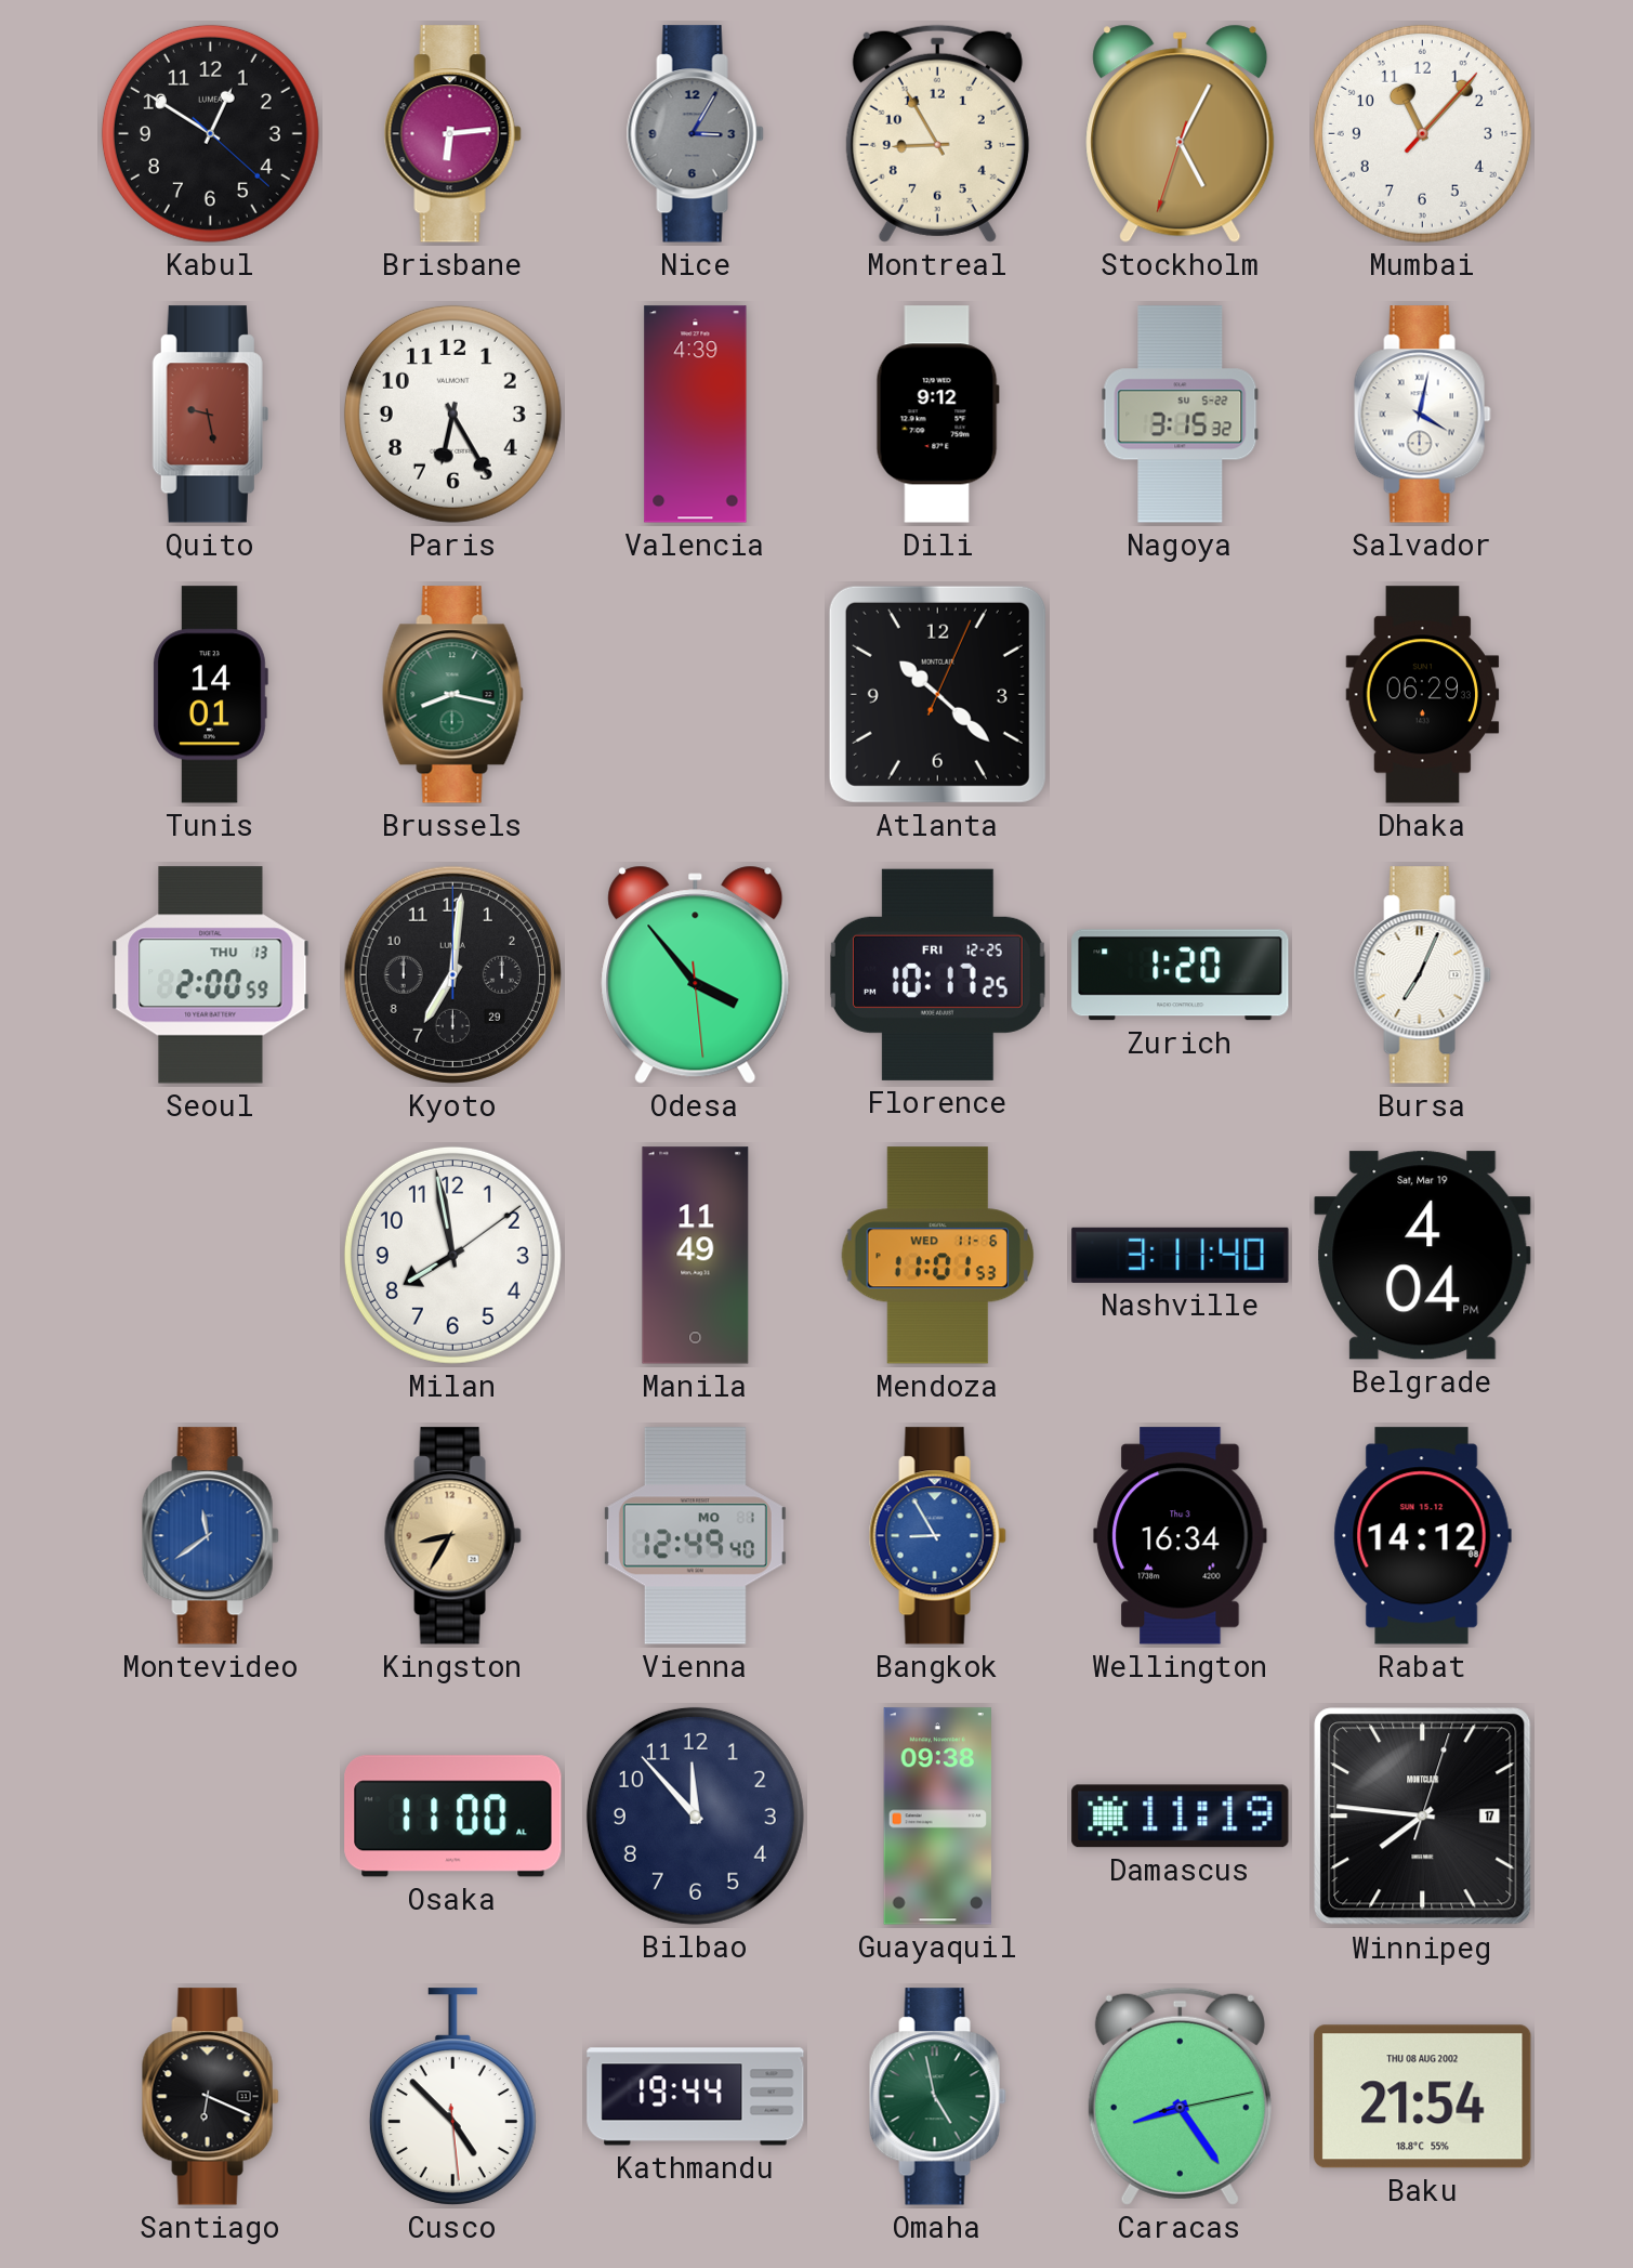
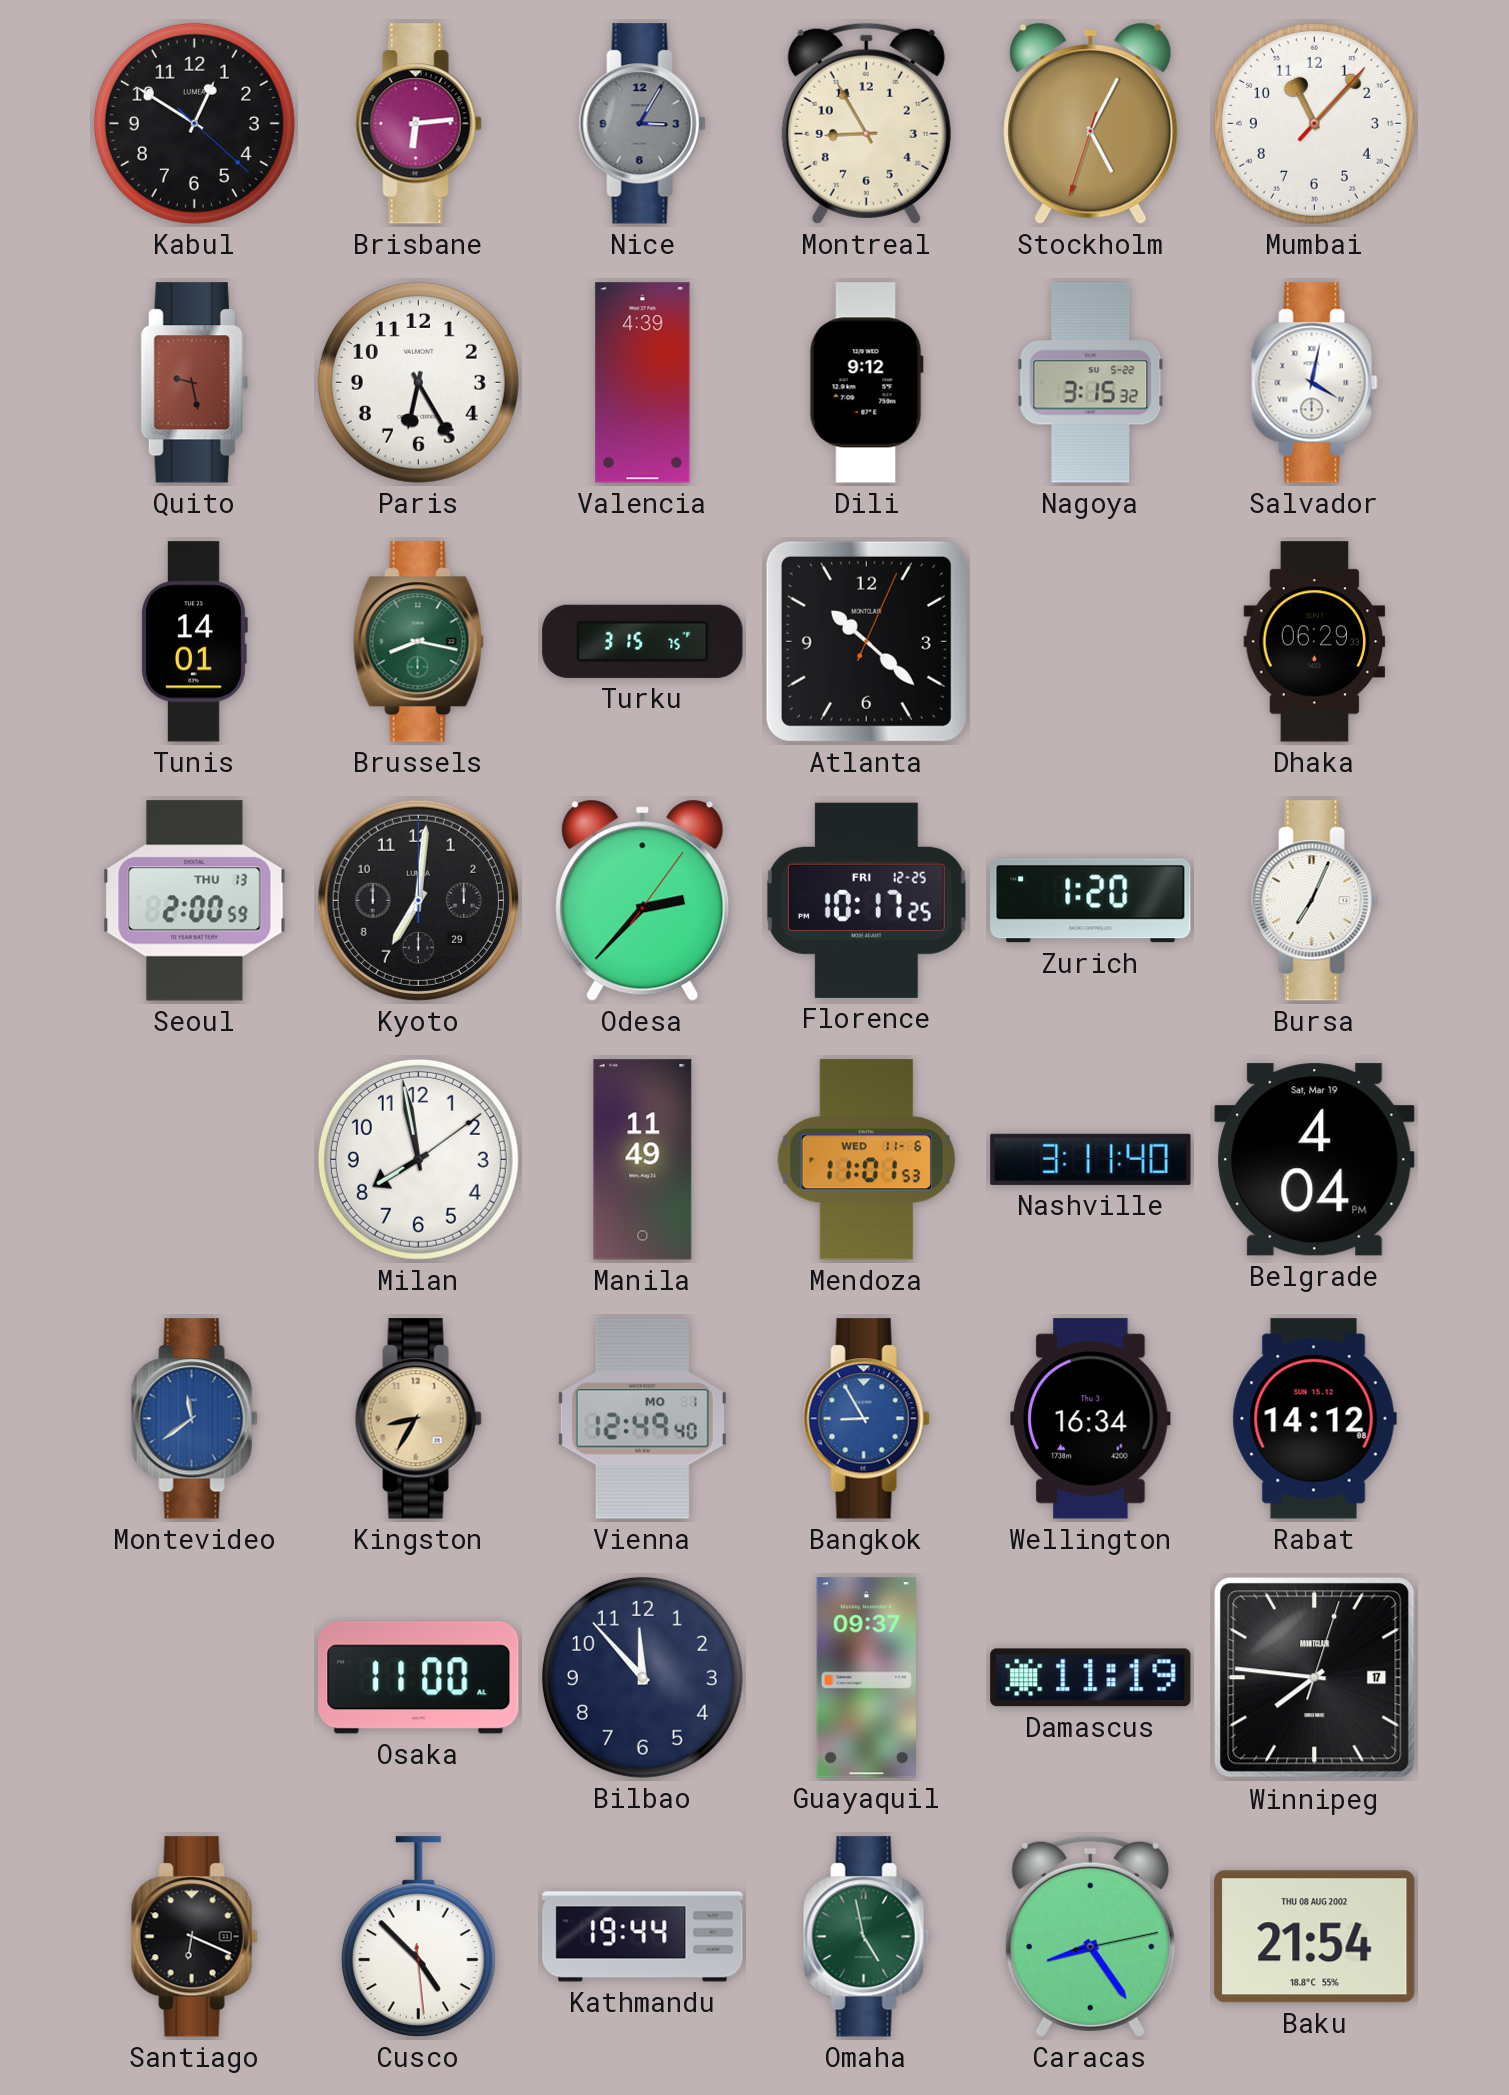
Turku: none -> 3:15
Odesa: 3:53 -> 2:37
Guayaquil: 09:38 -> 09:37
